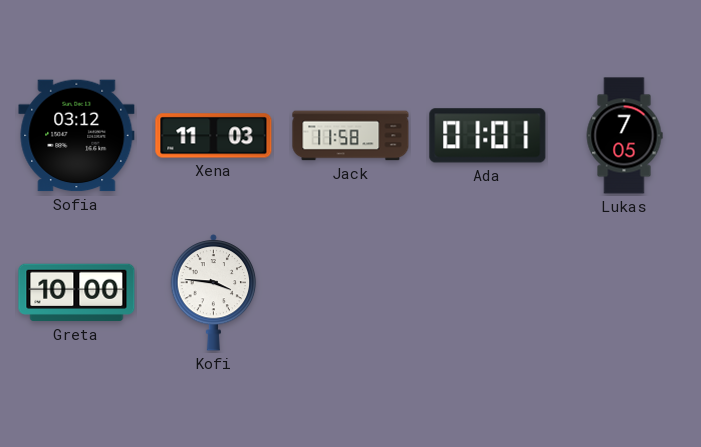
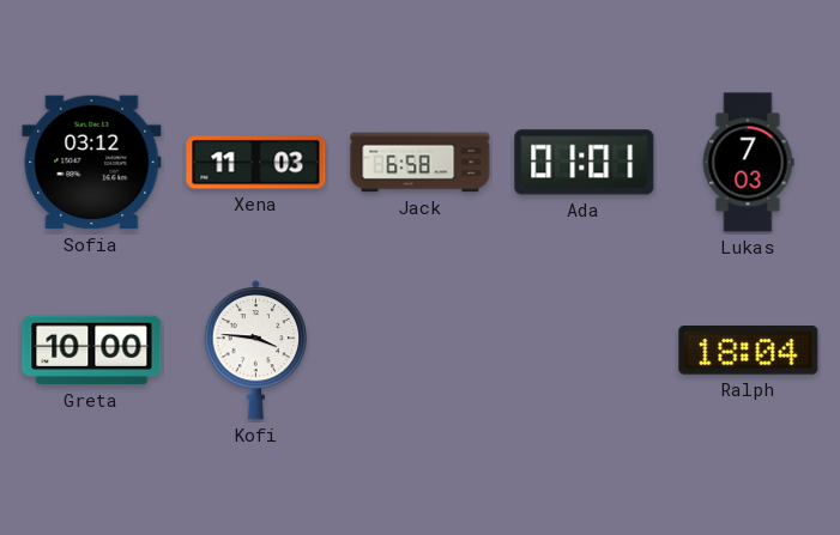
Jack: 11:58 -> 6:58
Lukas: 7:05 -> 7:03
Ralph: none -> 18:04
